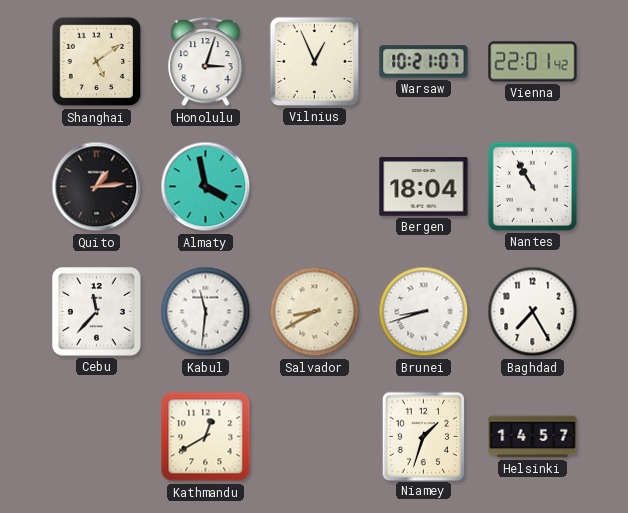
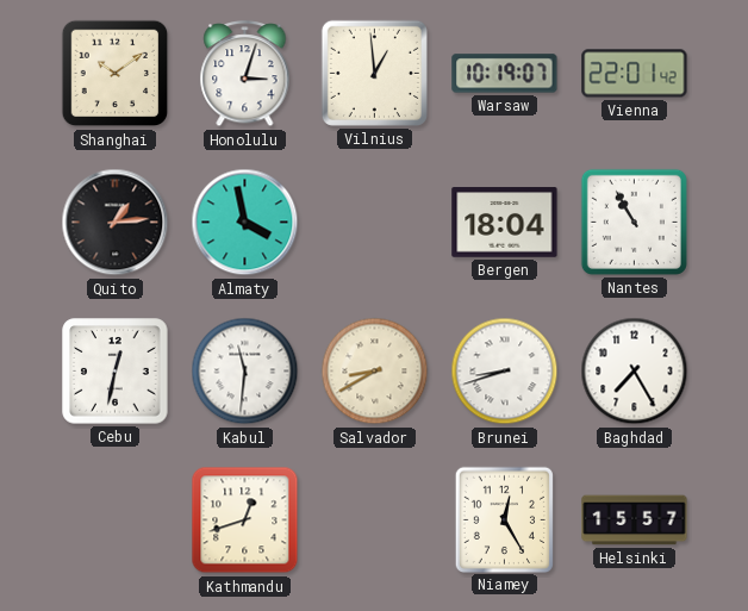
Shanghai: 5:09 -> 10:09
Vilnius: 12:56 -> 12:59
Warsaw: 10:21 -> 10:19
Cebu: 11:37 -> 12:32
Kathmandu: 12:40 -> 12:42
Niamey: 1:33 -> 12:25
Helsinki: 14:57 -> 15:57
